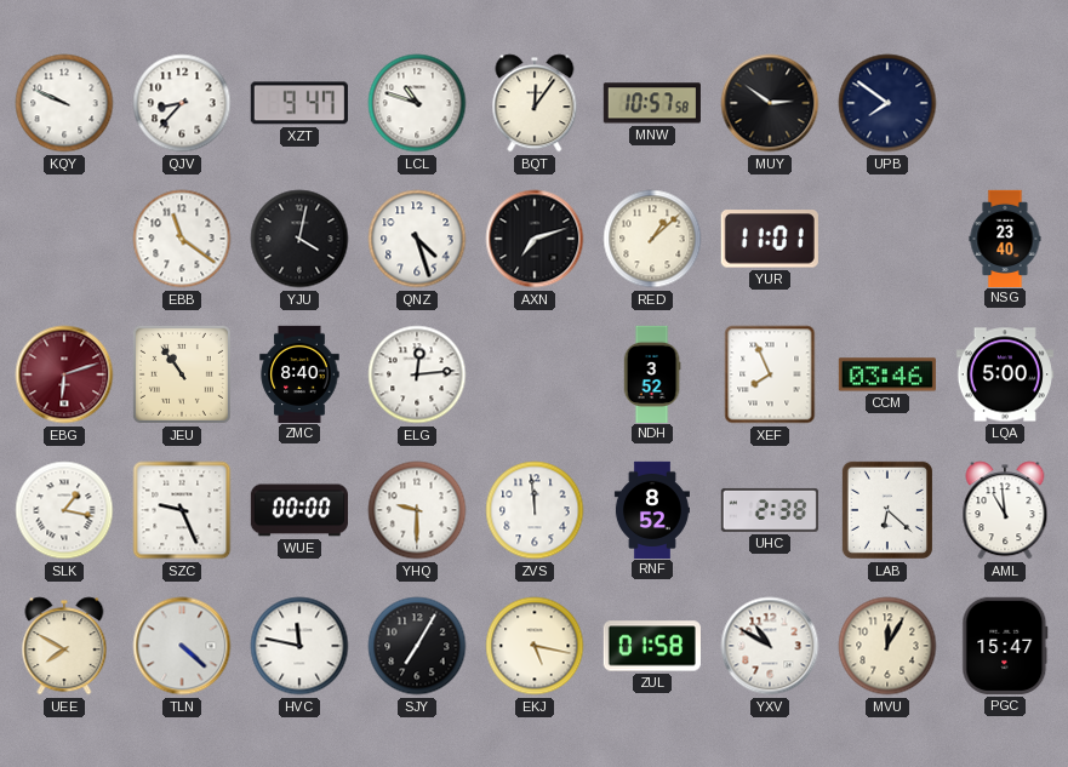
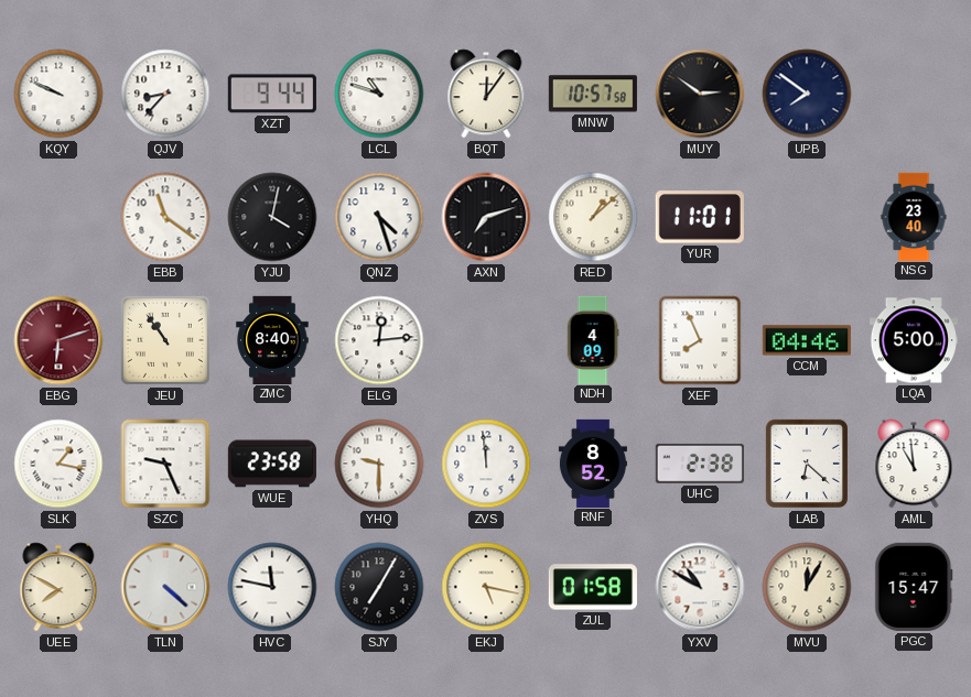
XZT: 9:47 -> 9:44
NDH: 3:52 -> 4:09
CCM: 03:46 -> 04:46
WUE: 00:00 -> 23:58
